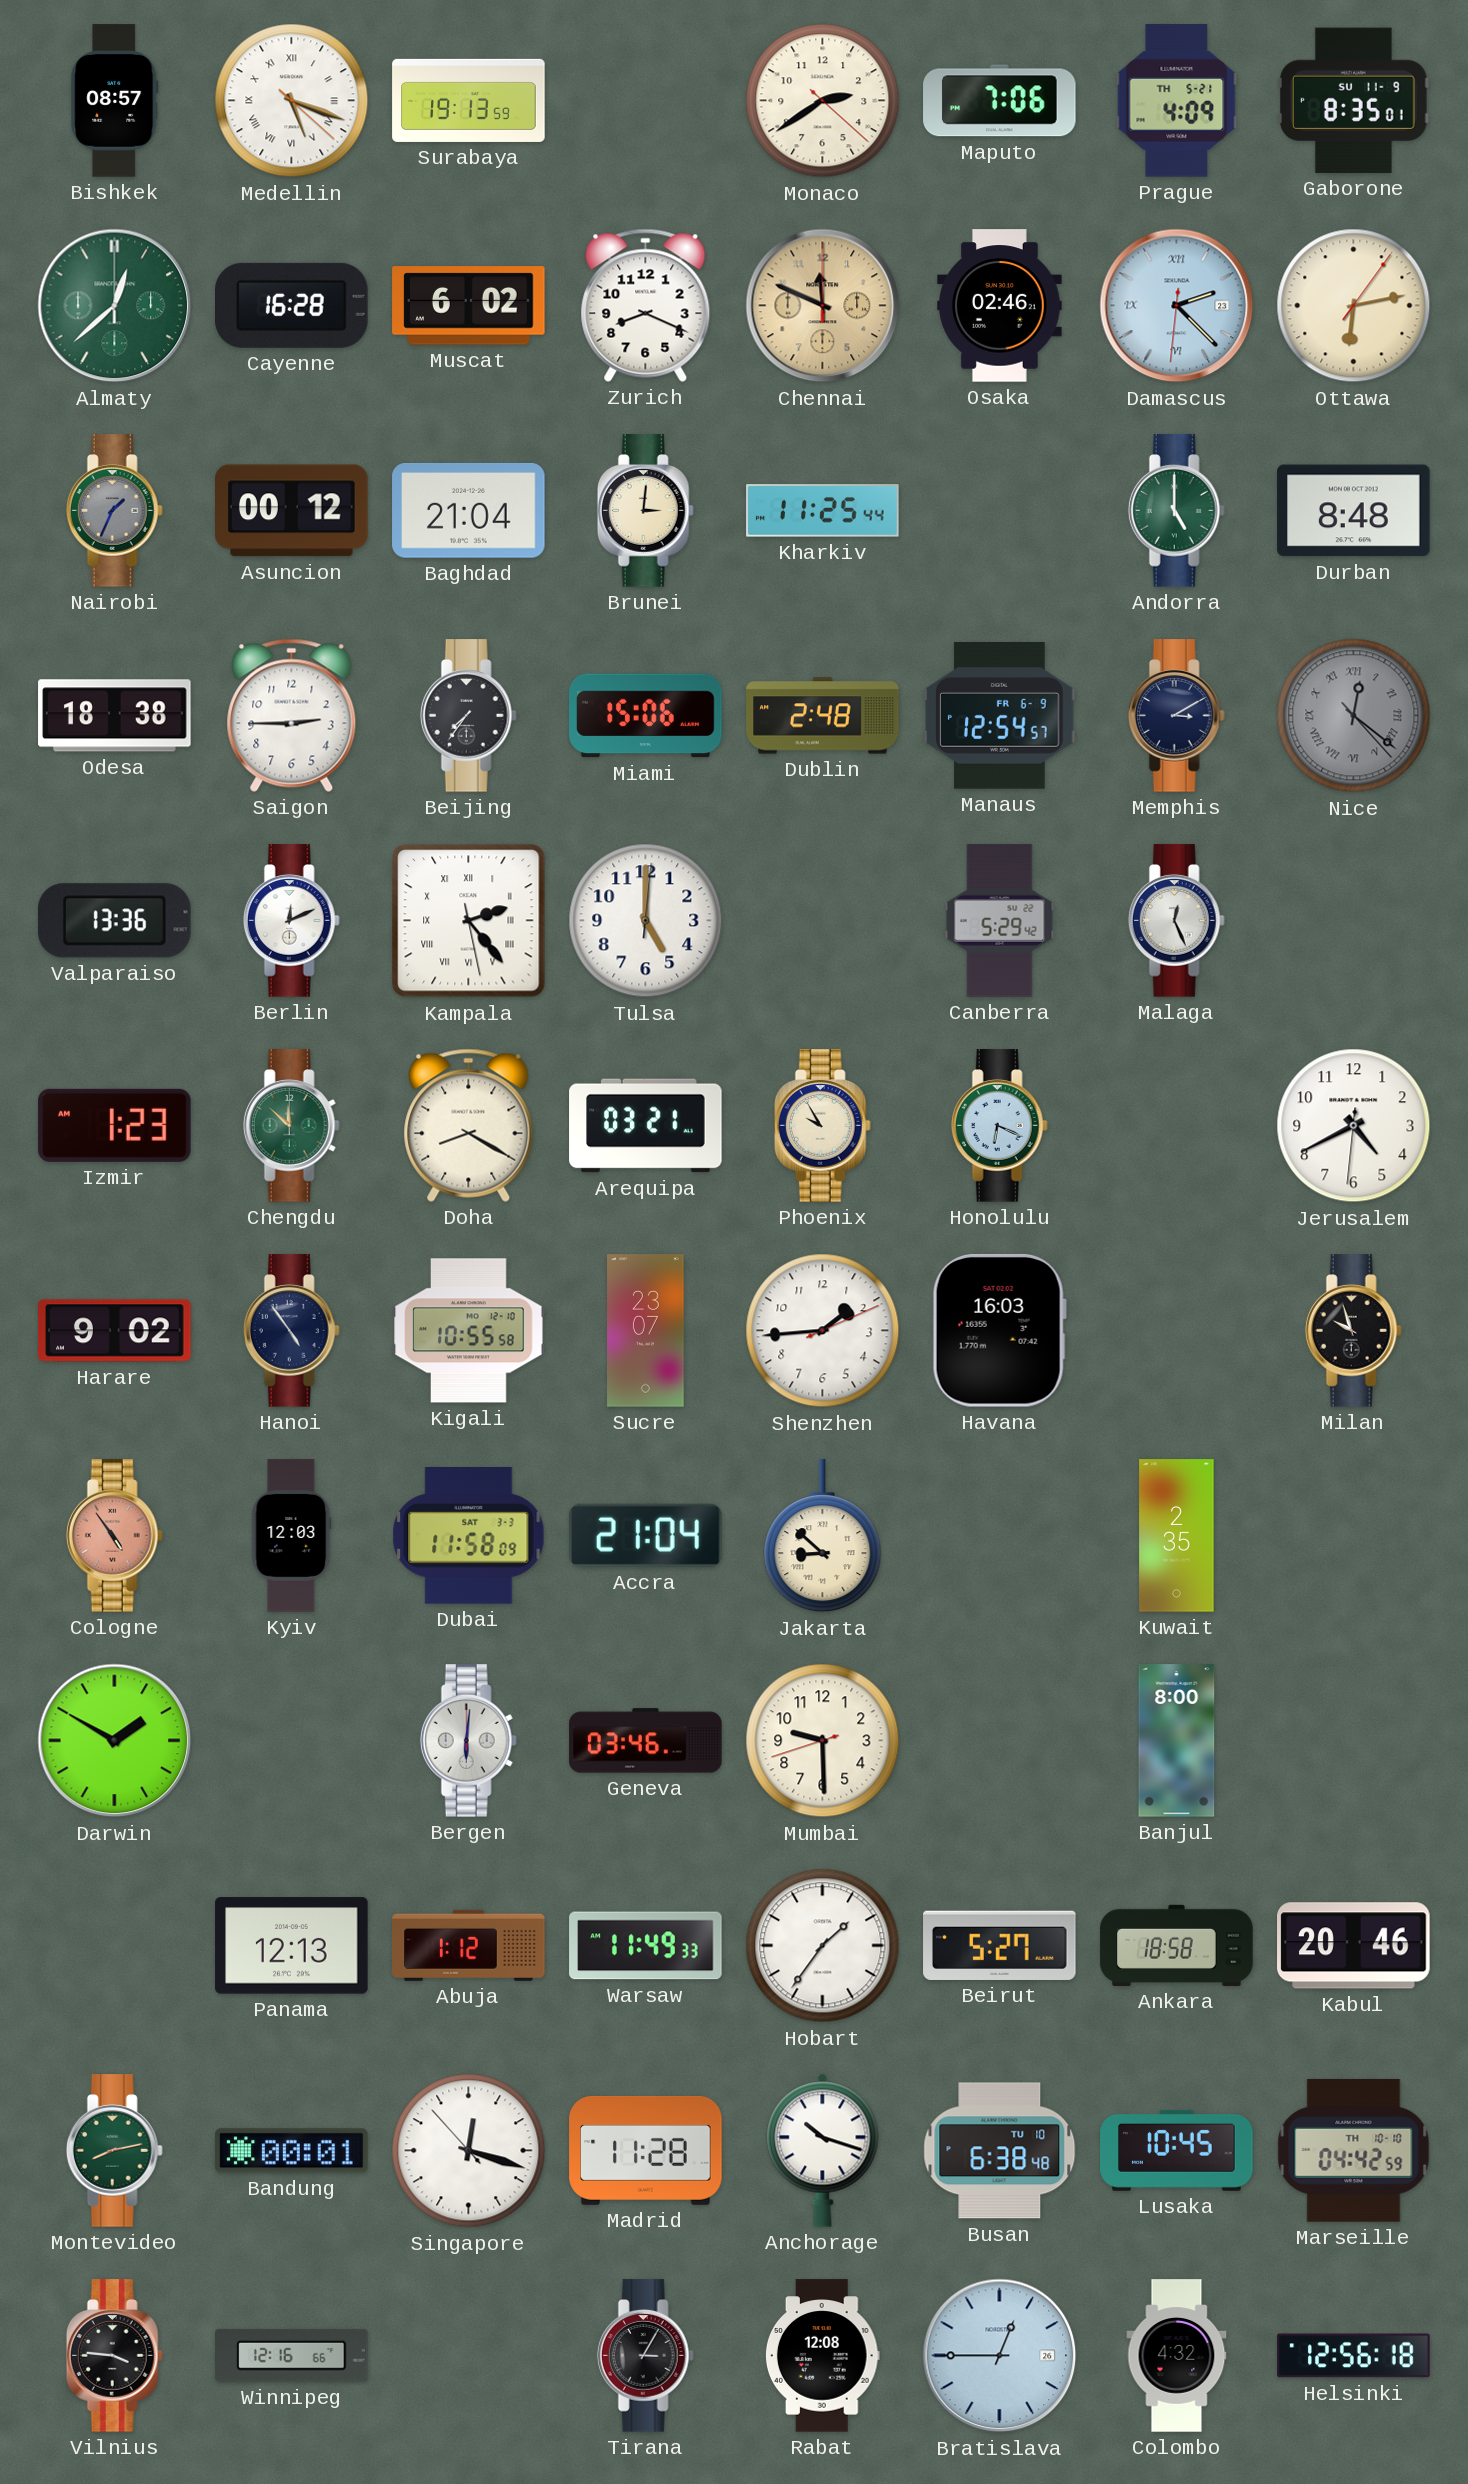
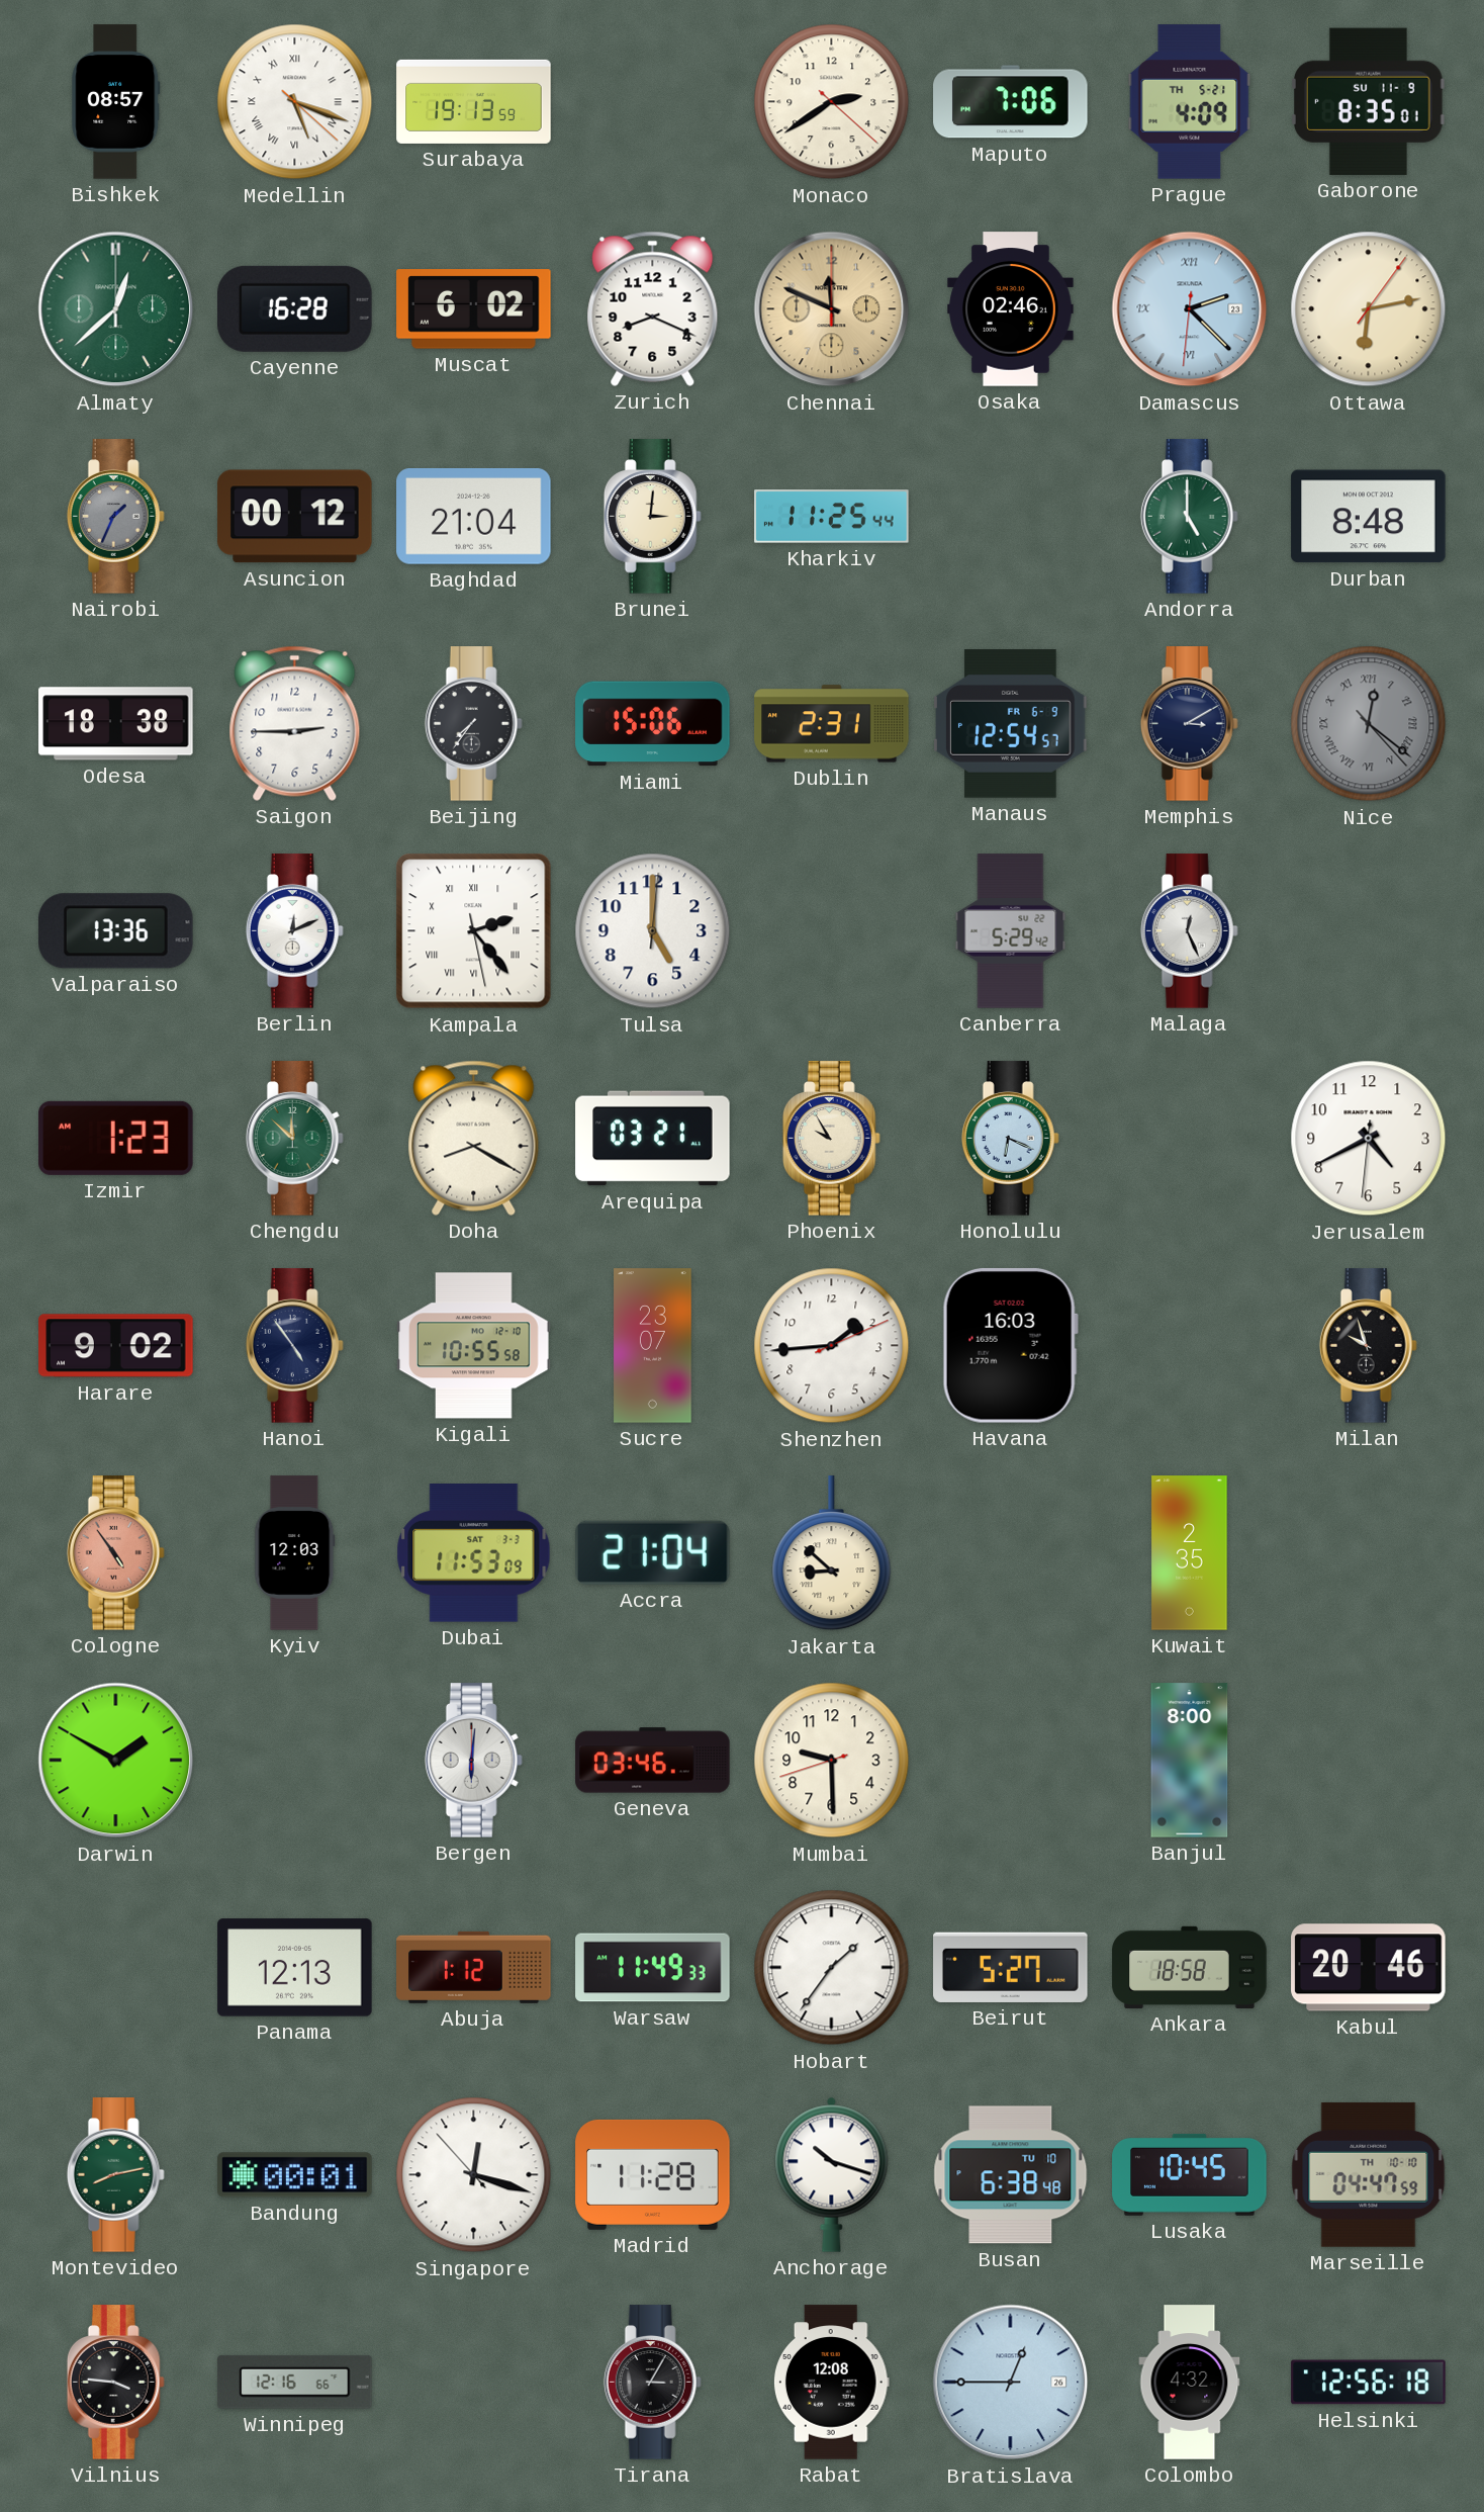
Dublin: 2:48 -> 2:31
Dubai: 11:58 -> 11:53
Marseille: 04:42 -> 04:47
